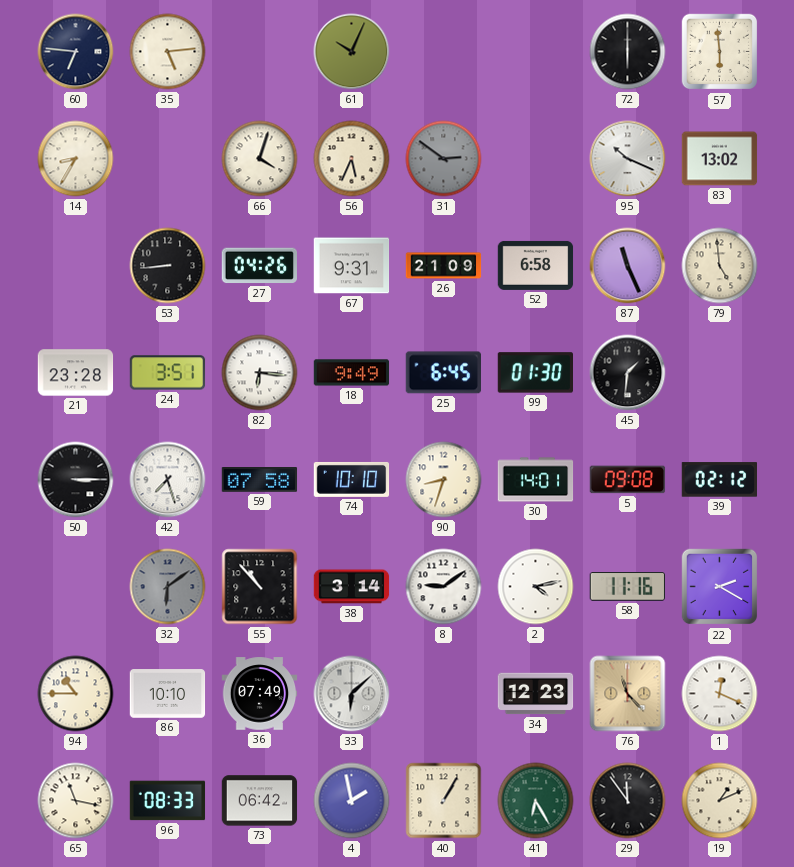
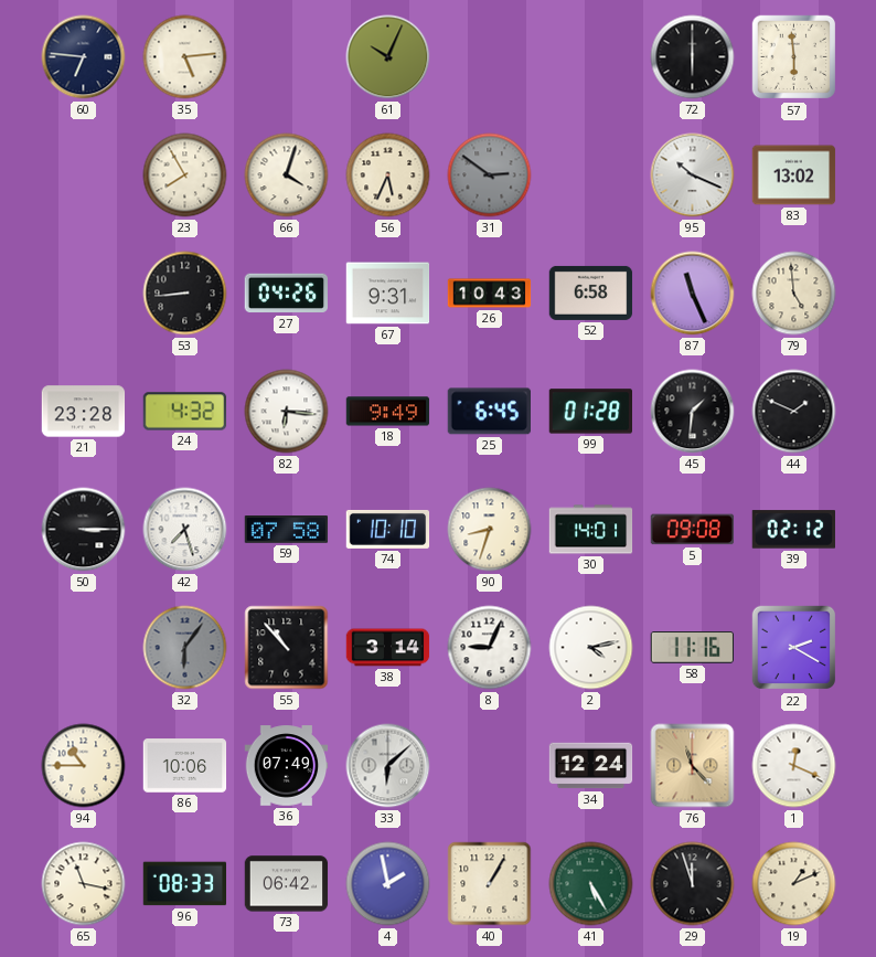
14: 8:35 -> none
23: none -> 7:55
26: 21:09 -> 10:43
24: 3:51 -> 4:32
99: 01:30 -> 01:28
44: none -> 1:49
32: 6:09 -> 6:06
8: 9:09 -> 9:04
86: 10:10 -> 10:06
34: 12:23 -> 12:24
41: 6:25 -> 5:25
29: 11:54 -> 11:57
